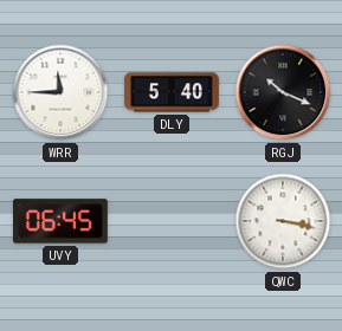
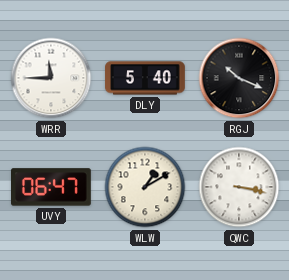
UVY: 06:45 -> 06:47
WLW: none -> 1:10
